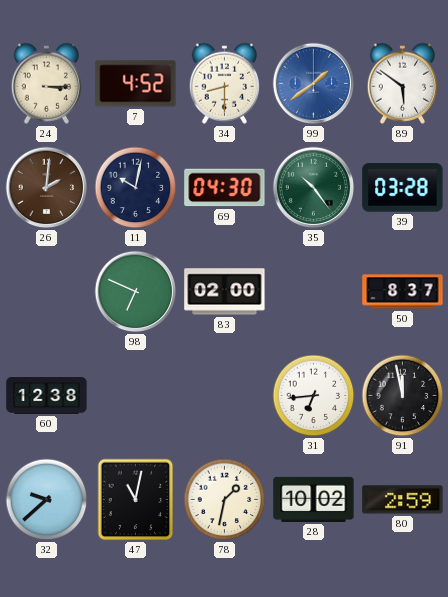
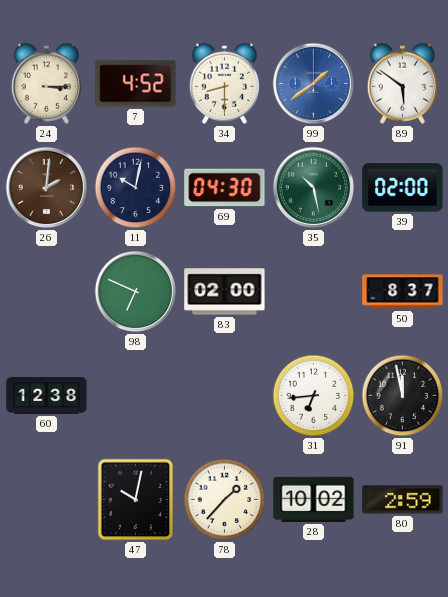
35: 10:24 -> 10:28
39: 03:28 -> 02:00
32: 9:38 -> none
47: 11:02 -> 10:02
78: 1:32 -> 1:37
